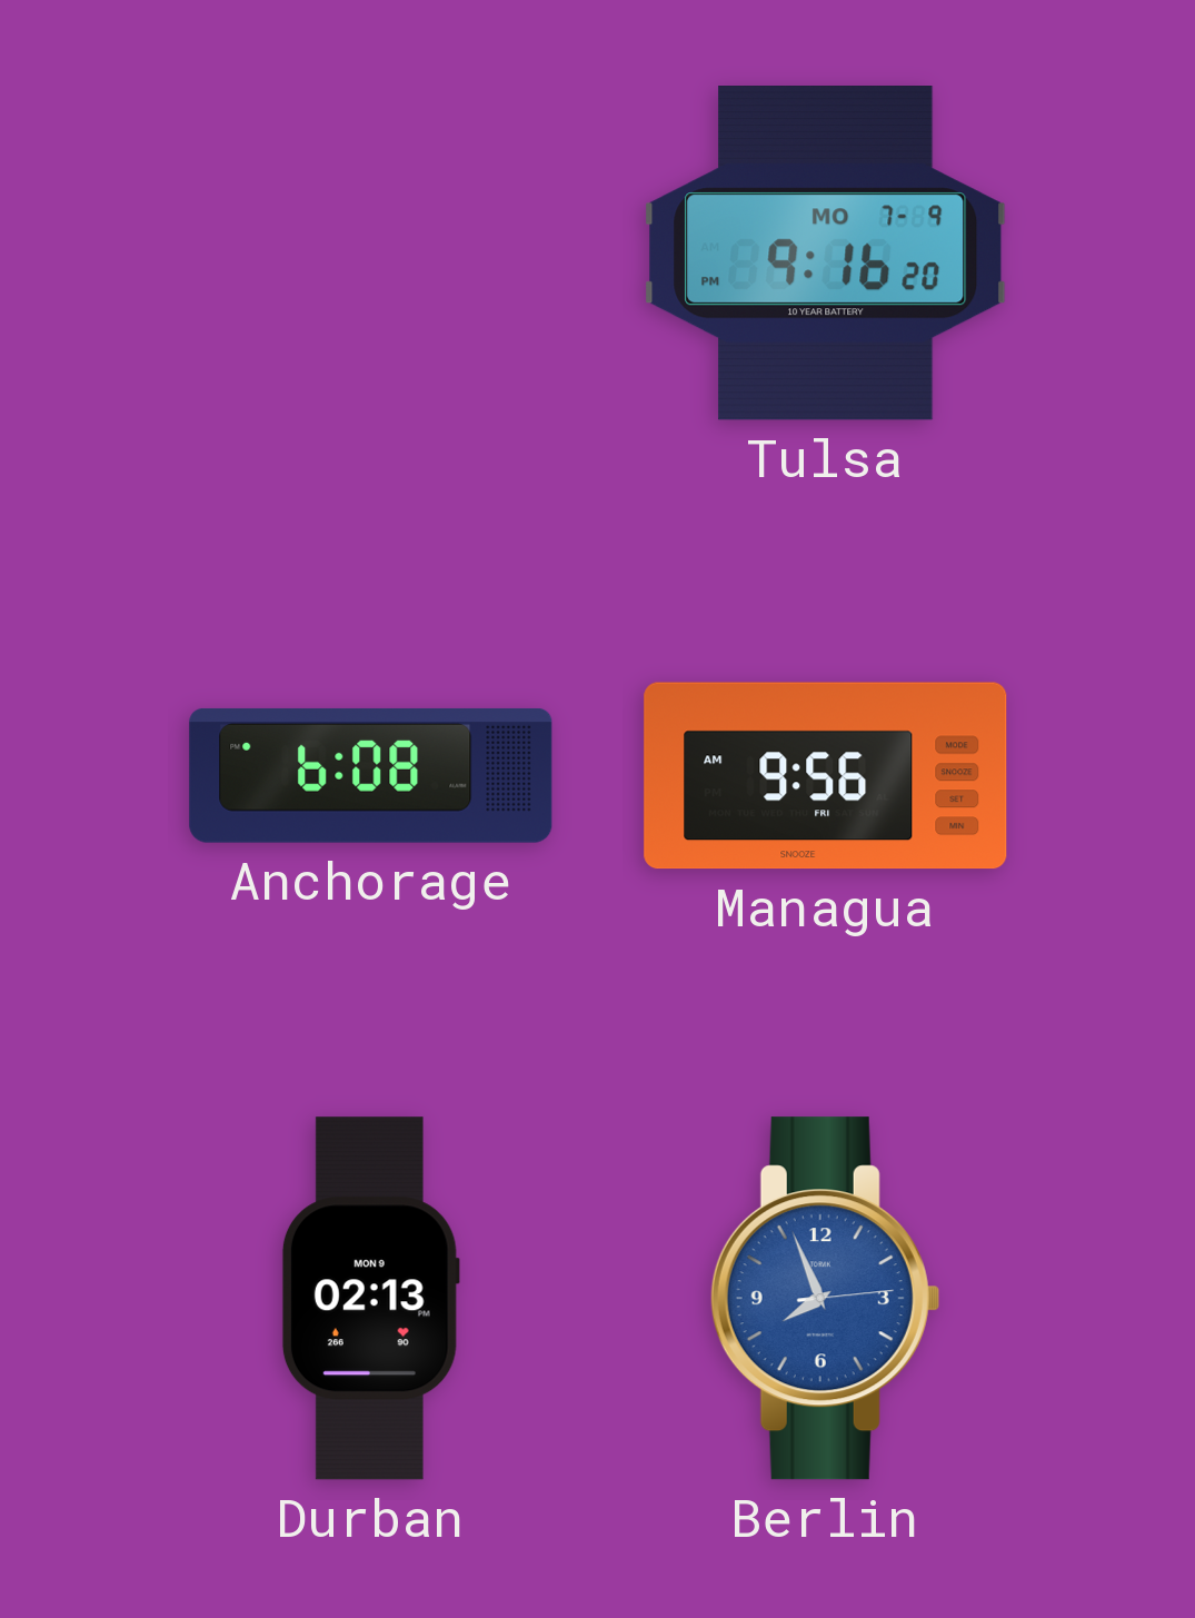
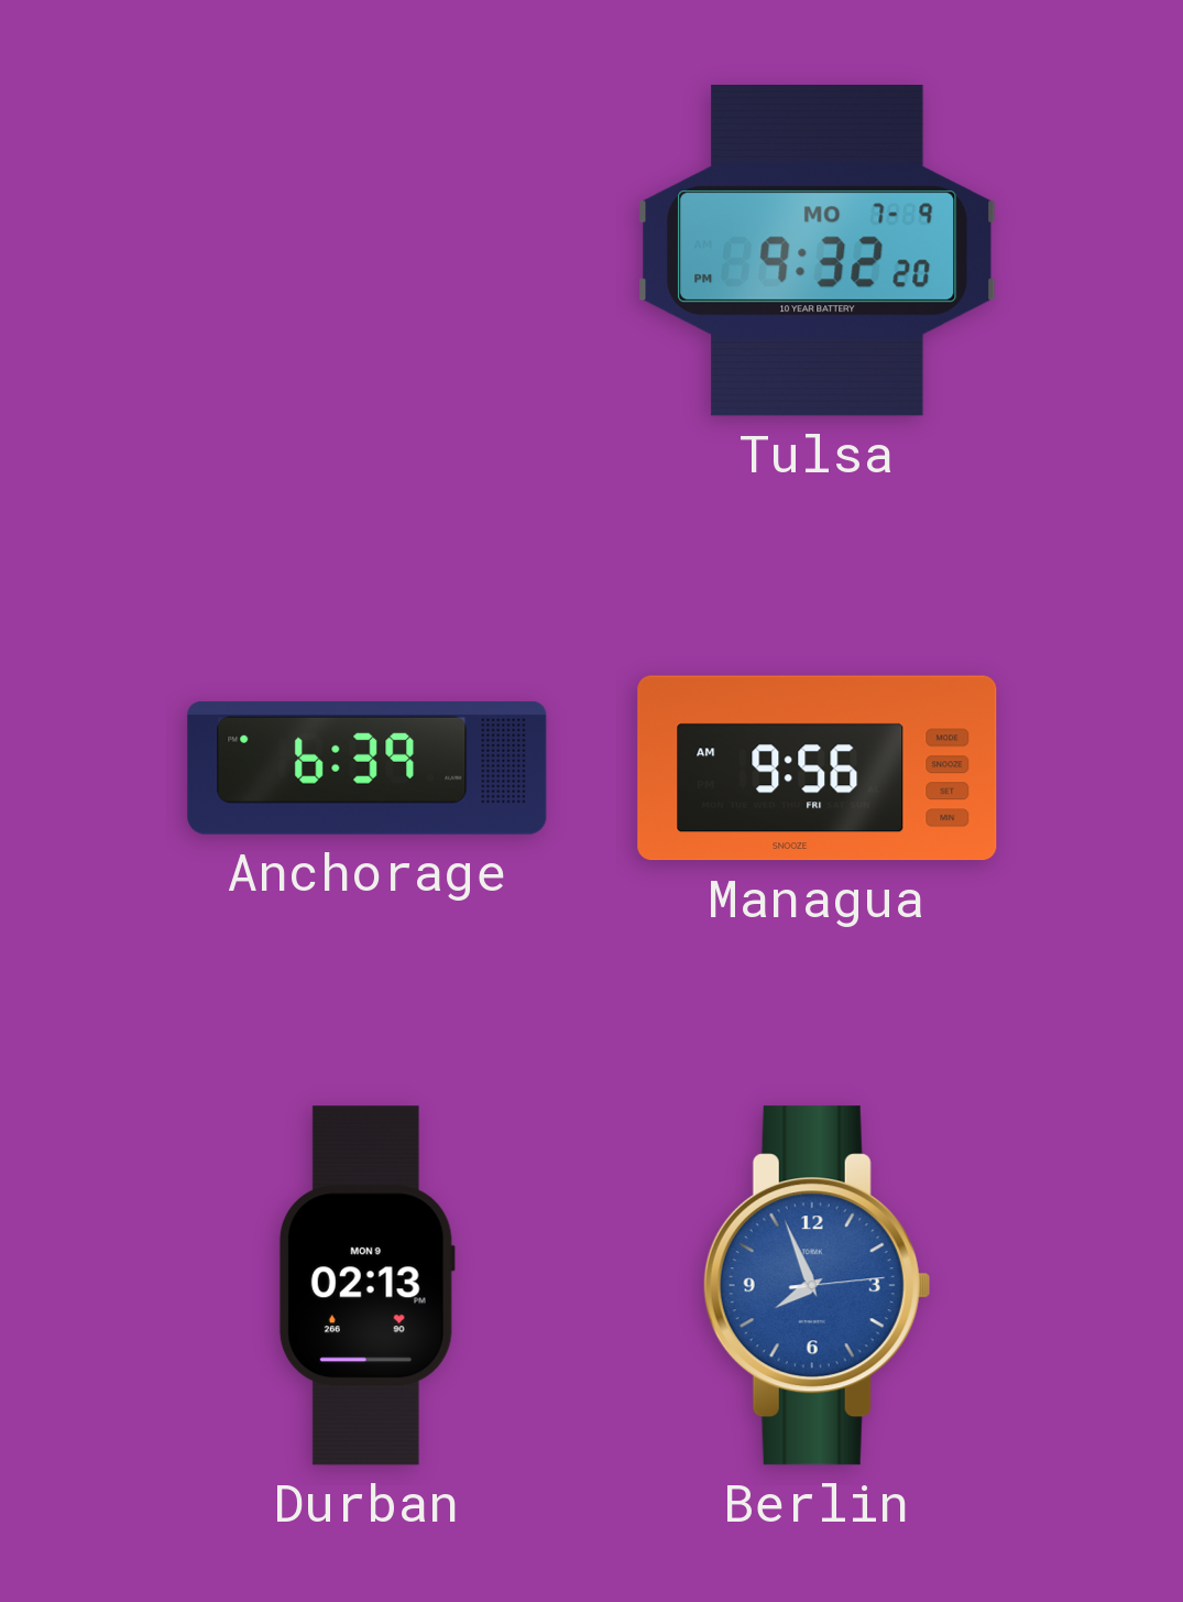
Tulsa: 9:16 -> 9:32
Anchorage: 6:08 -> 6:39
